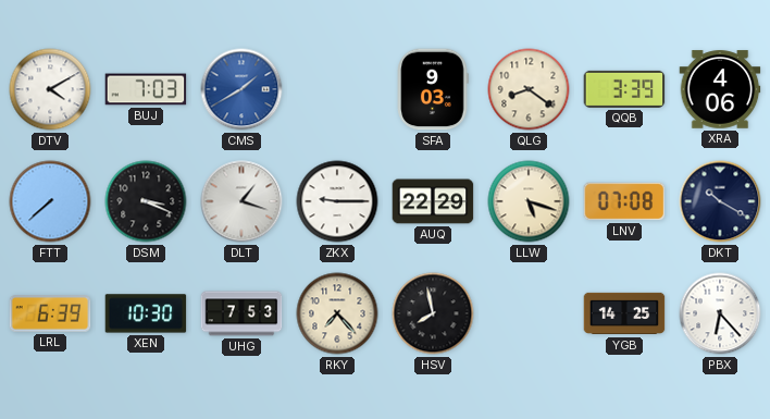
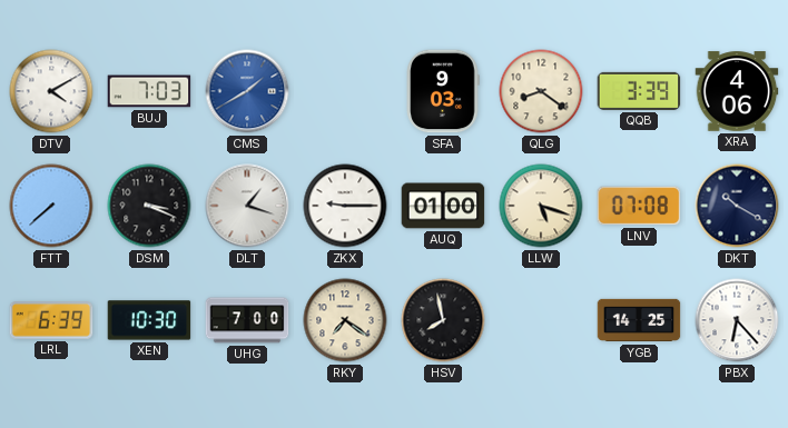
AUQ: 22:29 -> 01:00
UHG: 7:53 -> 7:00
RKY: 7:23 -> 7:21
